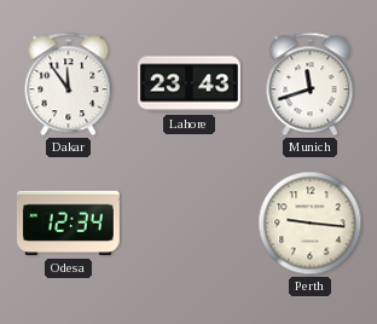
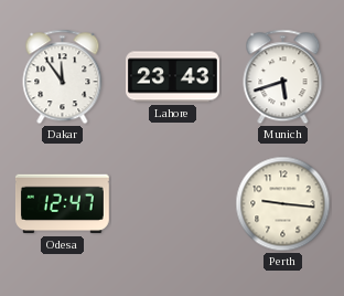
Munich: 11:42 -> 5:42
Odesa: 12:34 -> 12:47
